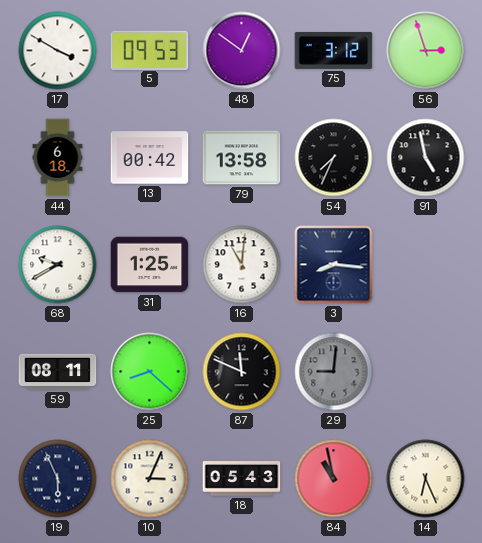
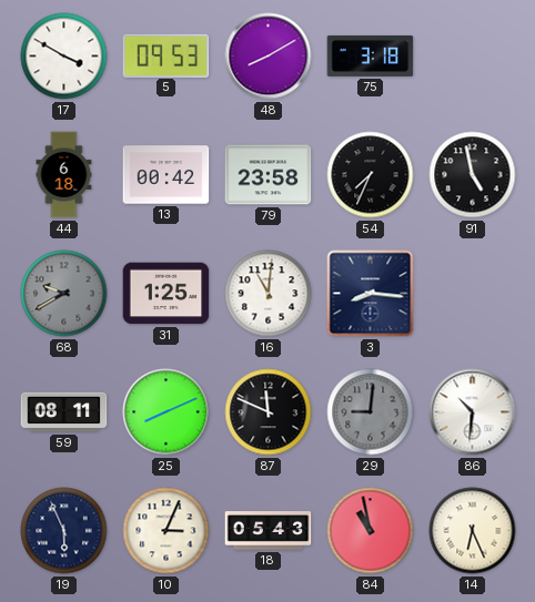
48: 12:51 -> 8:10
75: 3:12 -> 3:18
56: 2:57 -> none
79: 13:58 -> 23:58
68 dial: white -> grey
25: 8:22 -> 8:11
86: none -> 10:31
